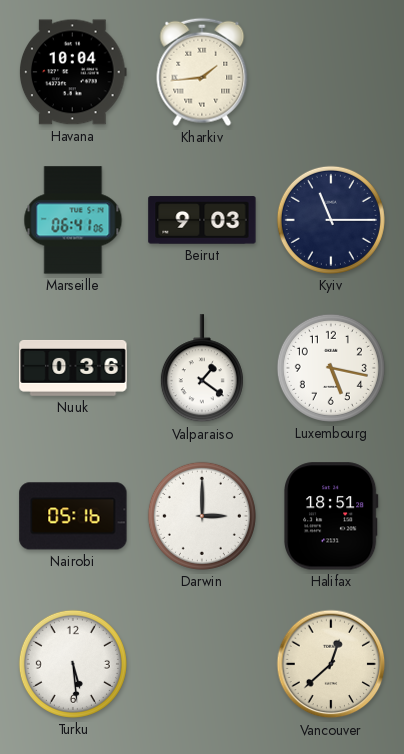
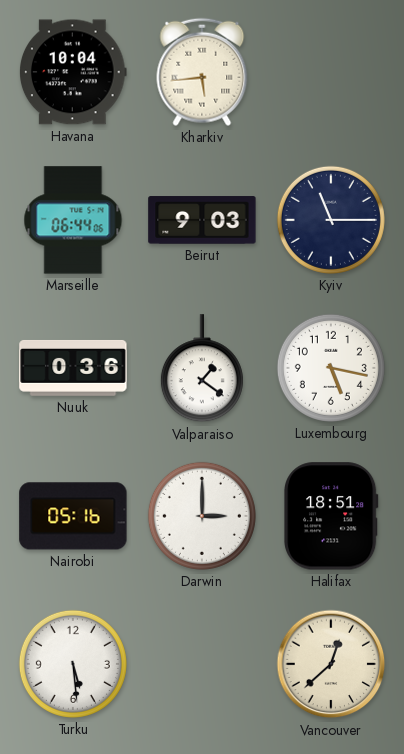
Kharkiv: 1:44 -> 5:44
Marseille: 06:41 -> 06:44
